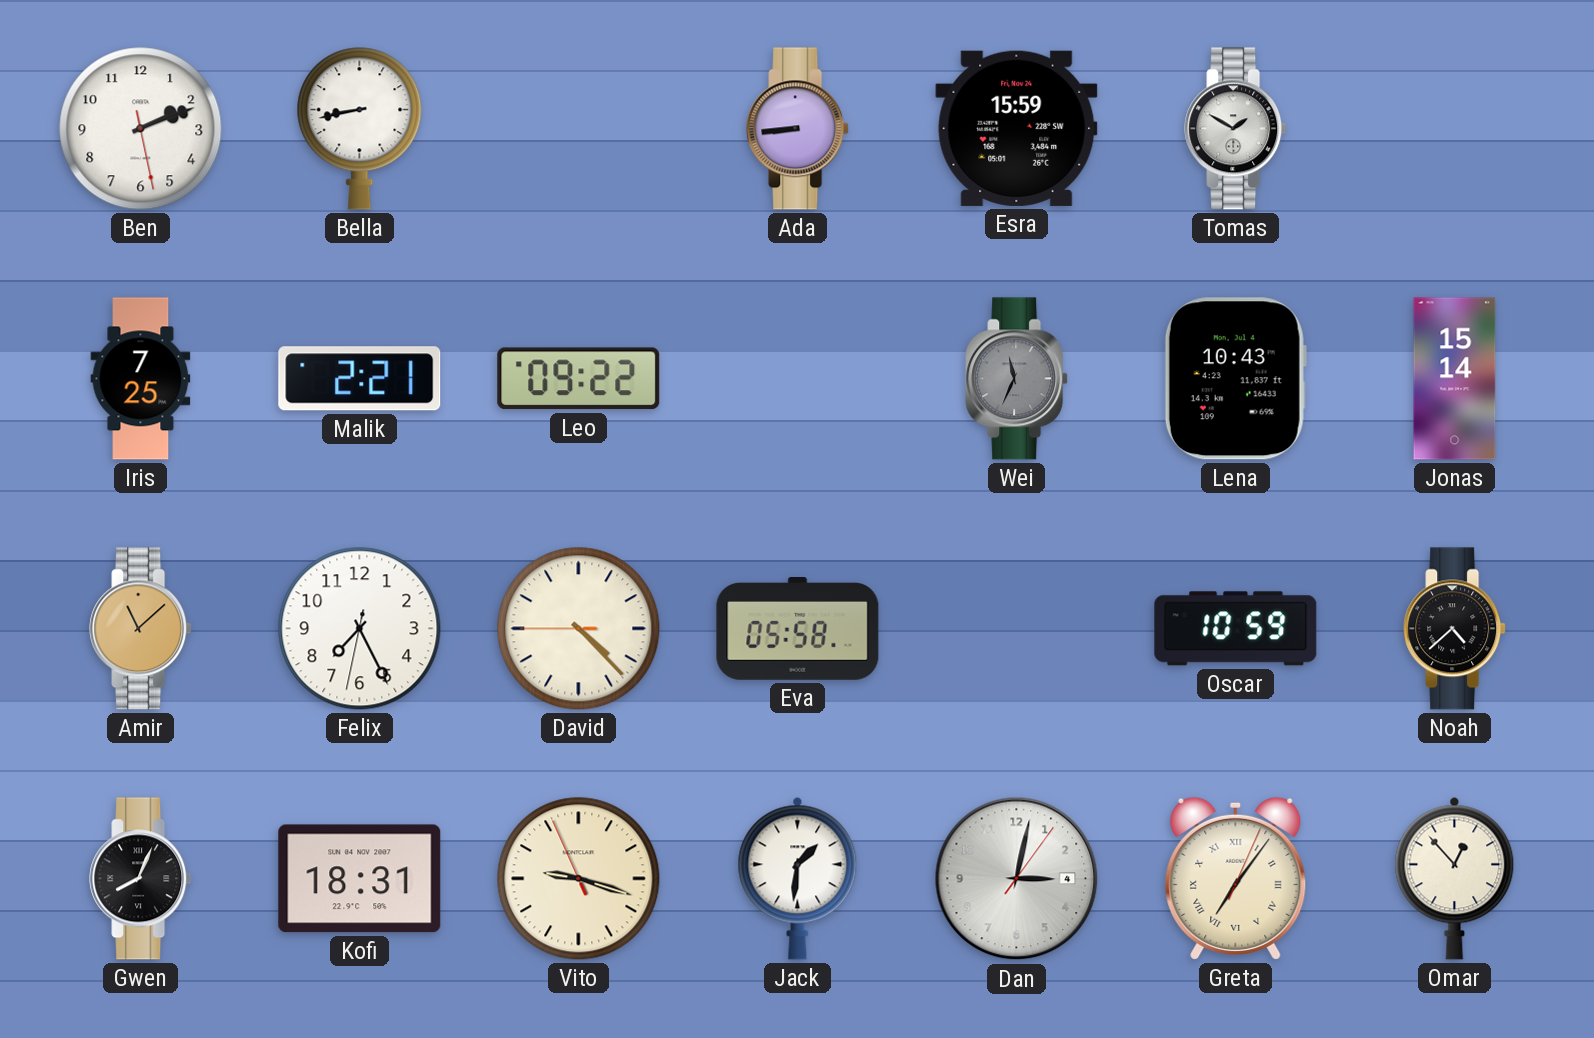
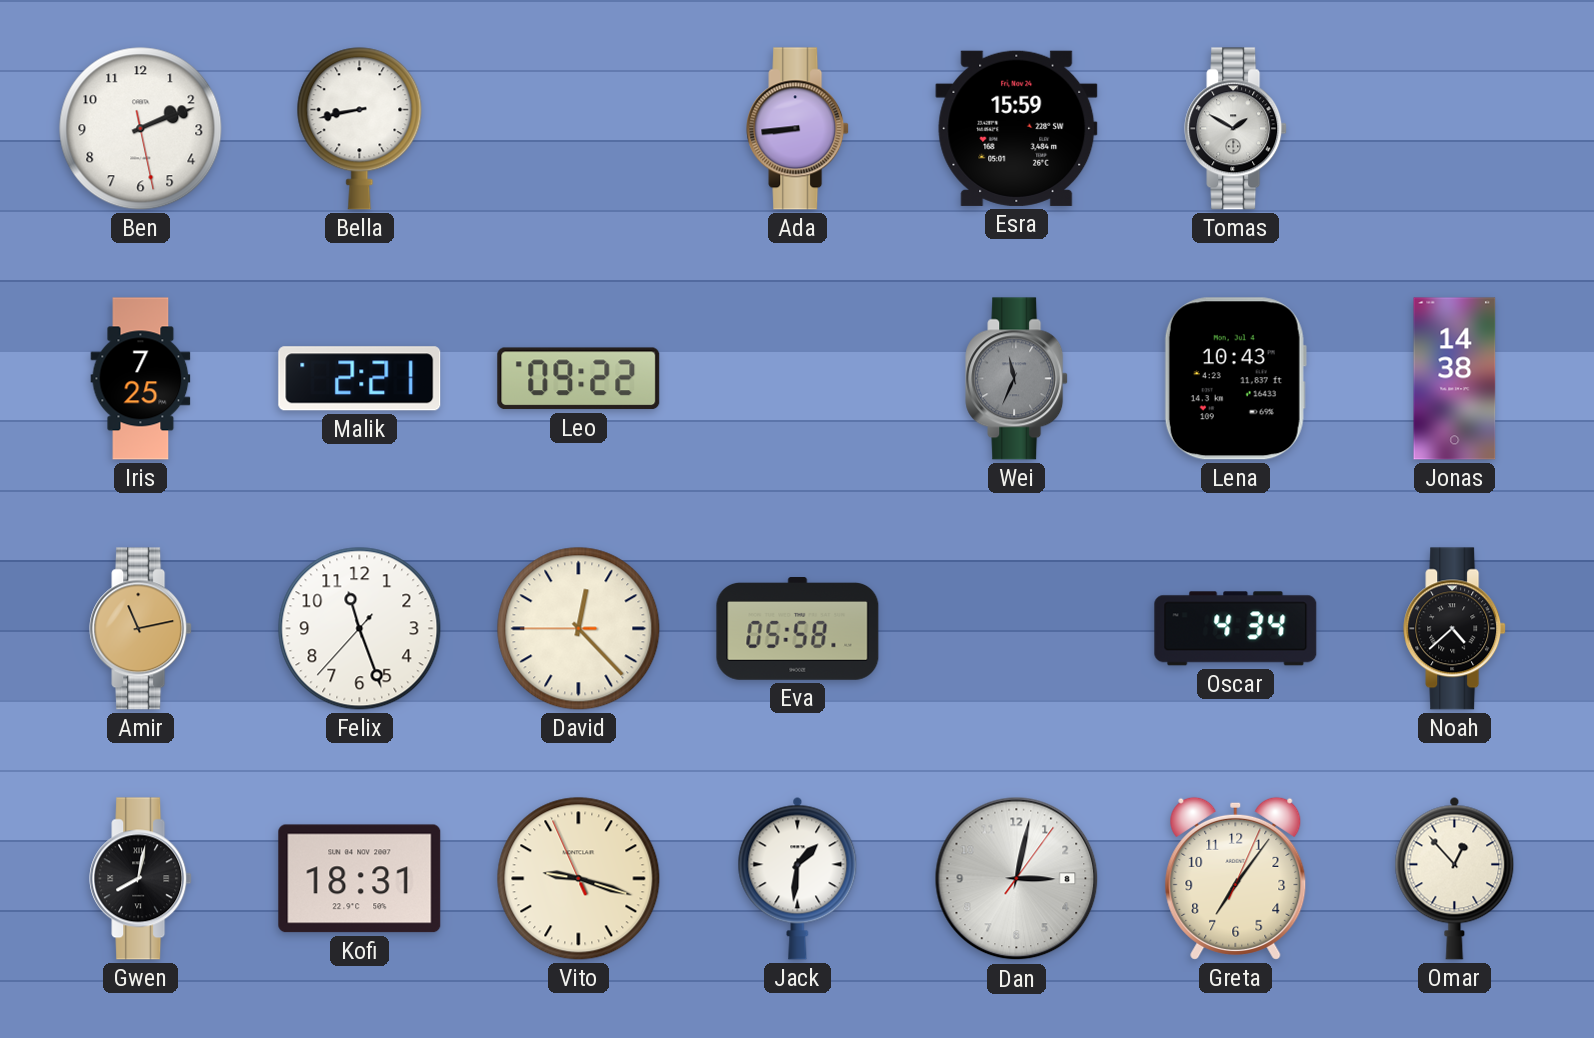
Jonas: 15:14 -> 14:38
Amir: 11:08 -> 11:13
Felix: 7:25 -> 11:26
David: 4:22 -> 12:22
Oscar: 10:59 -> 4:34
Gwen: 8:04 -> 8:02
Dan date: 4 -> 8
Greta numerals: Roman -> Arabic
